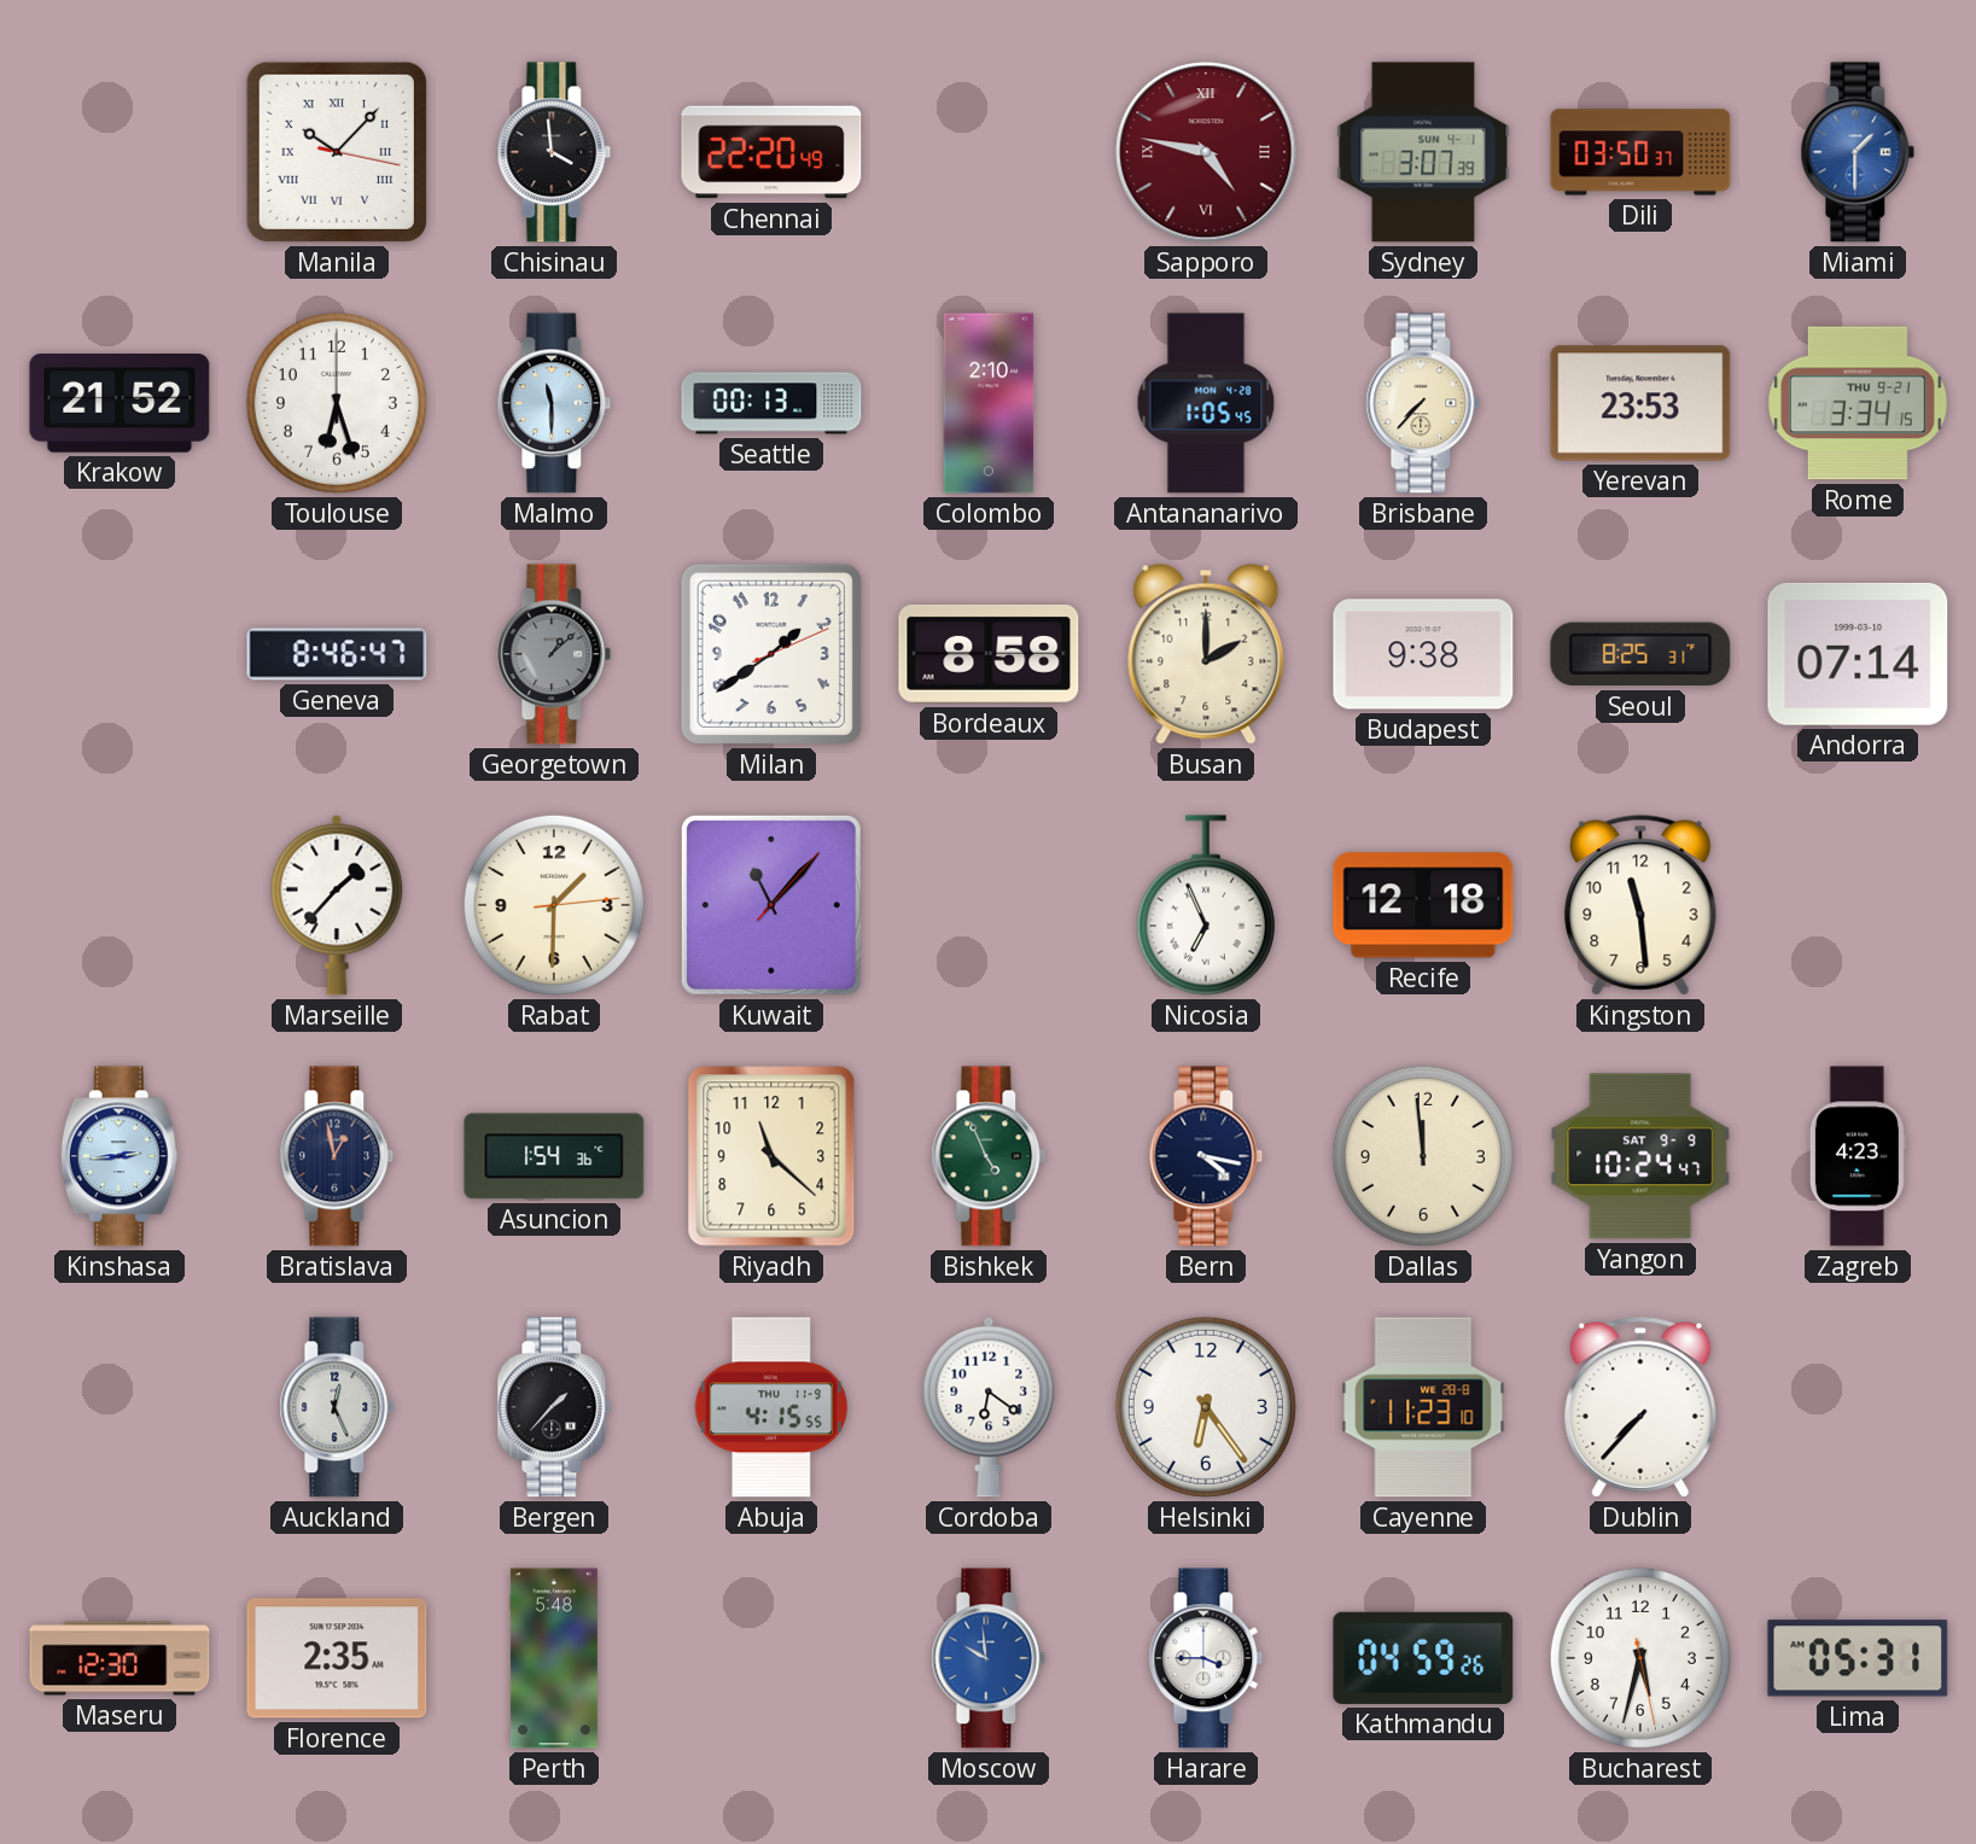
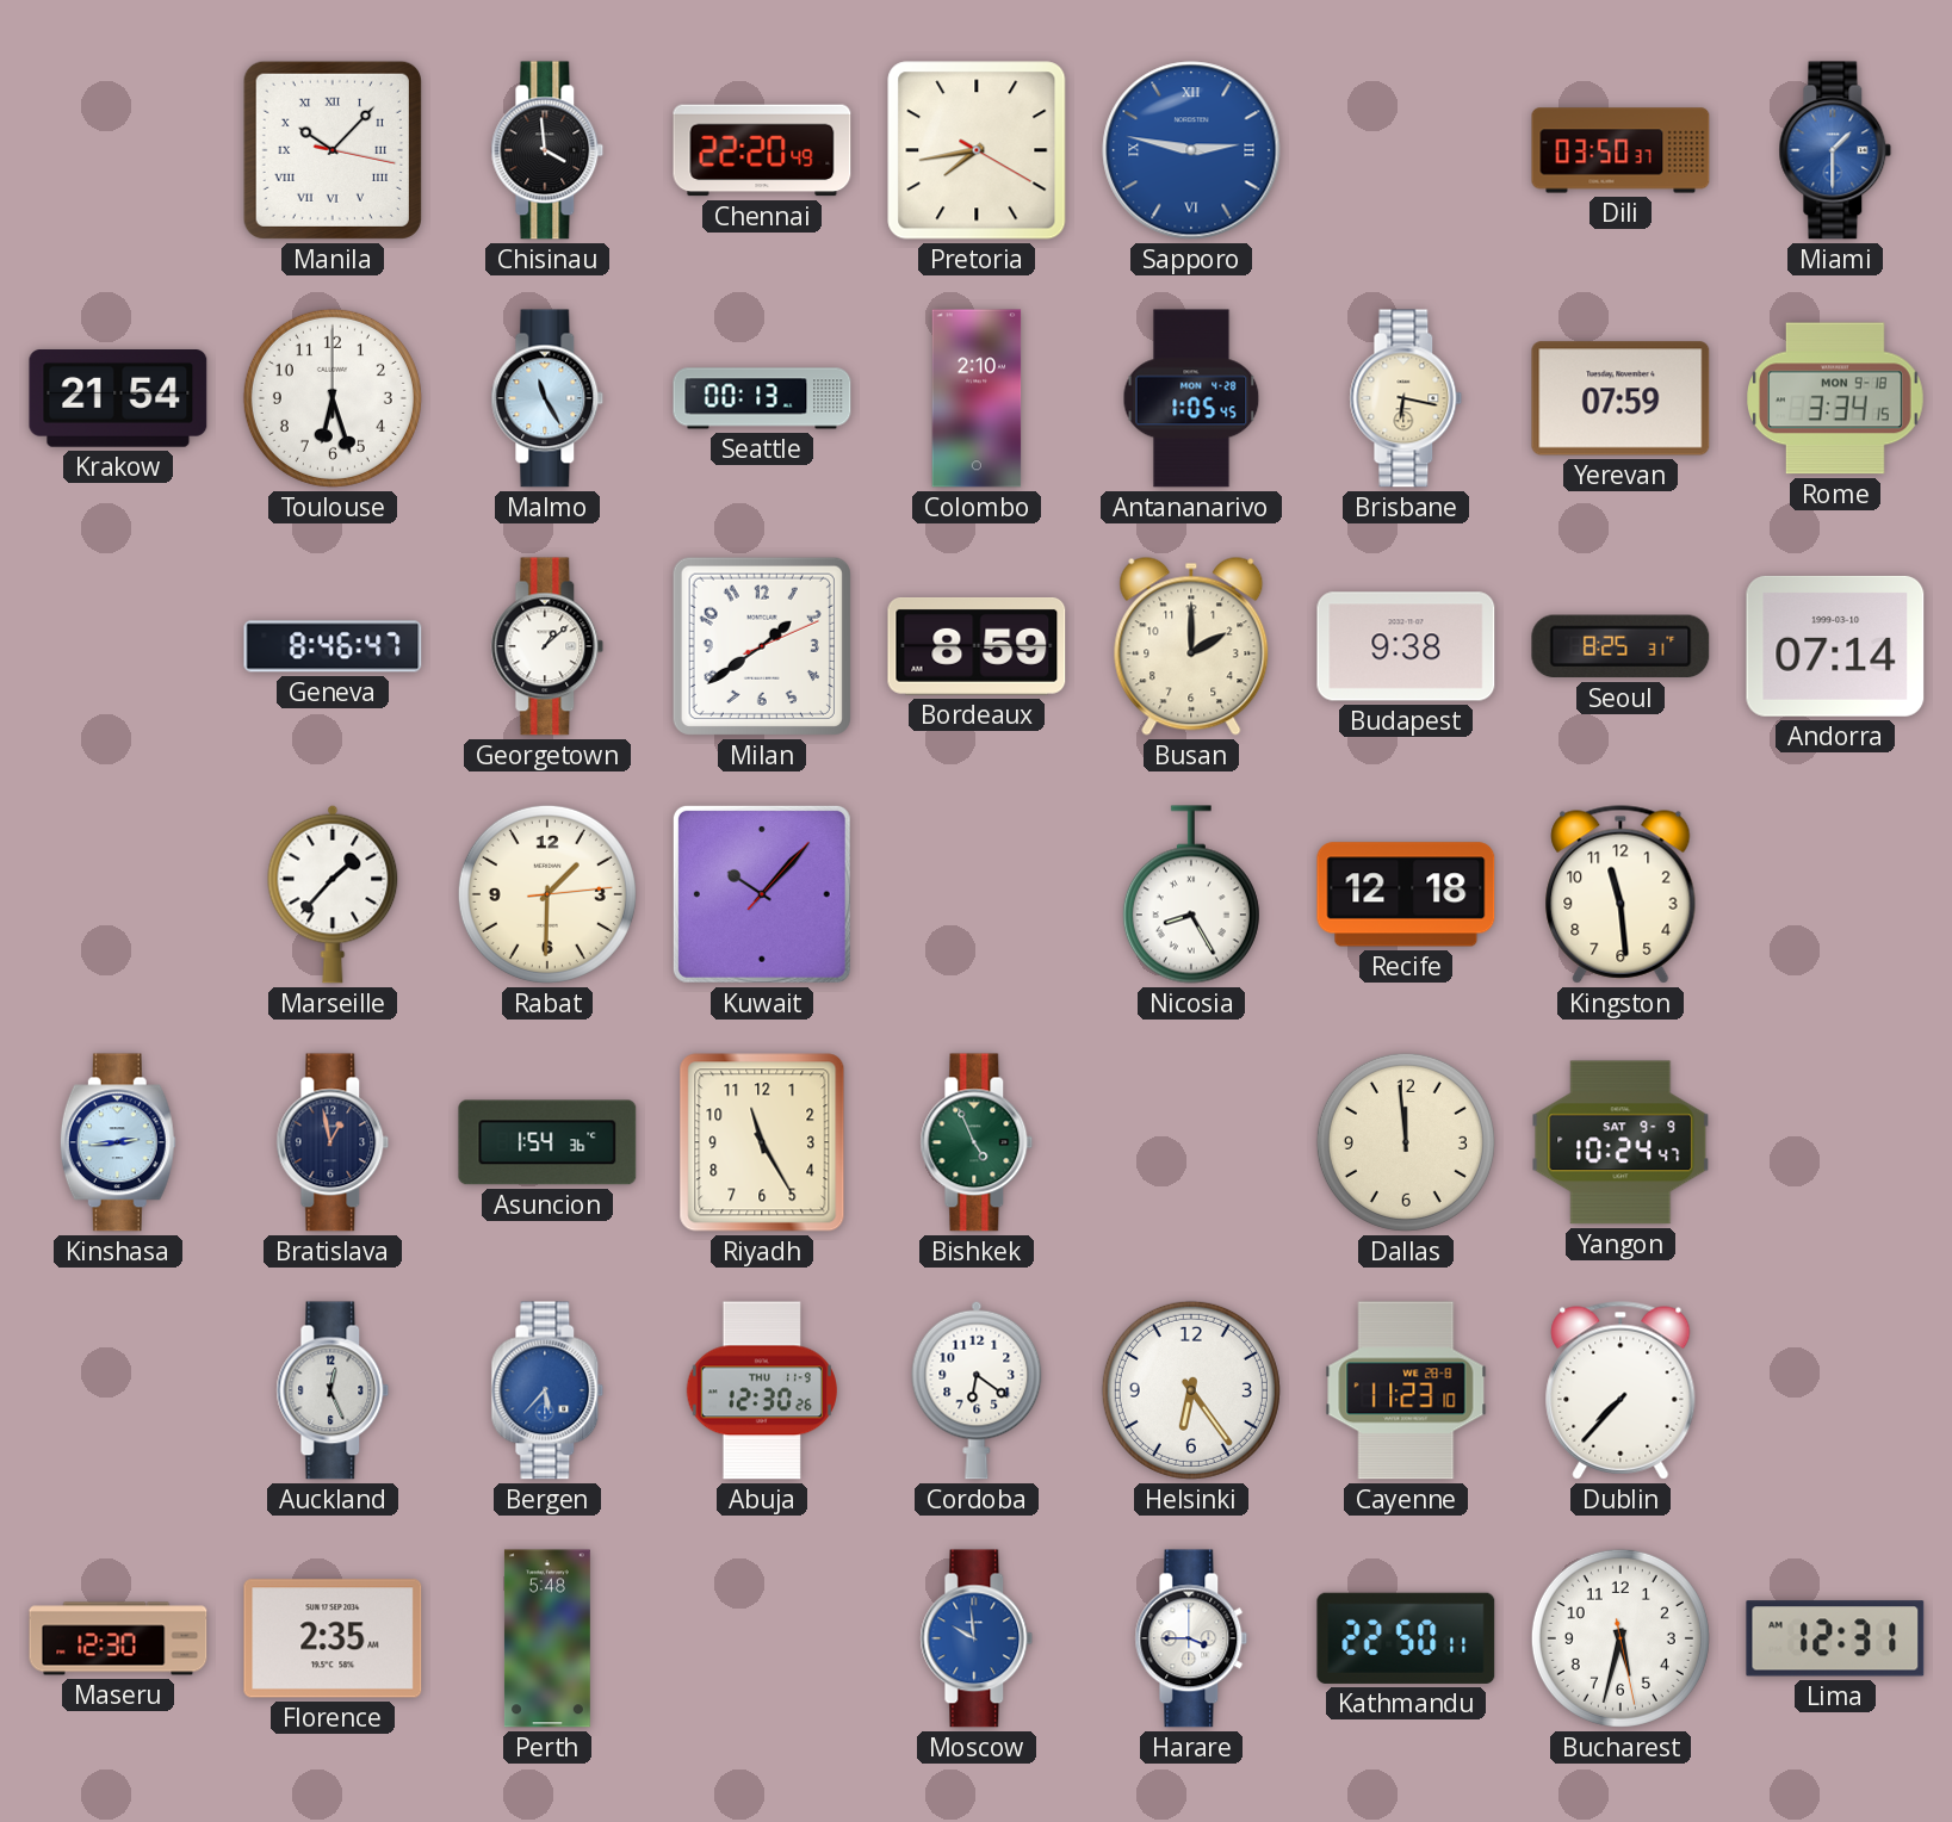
Pretoria: none -> 7:43
Sapporo: 4:47 -> 2:47
Sapporo dial: burgundy -> blue
Sydney: 3:07 -> none
Krakow: 21:52 -> 21:54
Malmo: 11:30 -> 11:25
Brisbane: 7:37 -> 6:17
Yerevan: 23:53 -> 07:59
Rome date: THU 9-21 -> MON 9-18
Georgetown dial: grey -> white
Bordeaux: 8:58 -> 8:59
Kuwait: 11:07 -> 10:07
Nicosia: 6:56 -> 8:25
Riyadh: 11:22 -> 11:25
Bern: 4:17 -> none
Zagreb: 4:23 -> none
Bergen: 1:37 -> 5:37
Bergen dial: black -> blue
Abuja: 4:15 -> 12:30
Kathmandu: 04:59 -> 22:50
Lima: 05:31 -> 12:31
